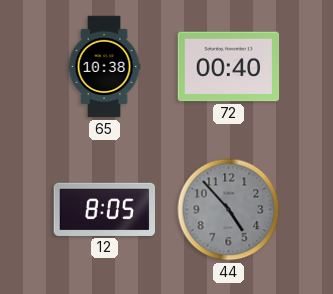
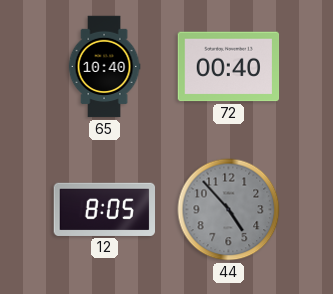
65: 10:38 -> 10:40
